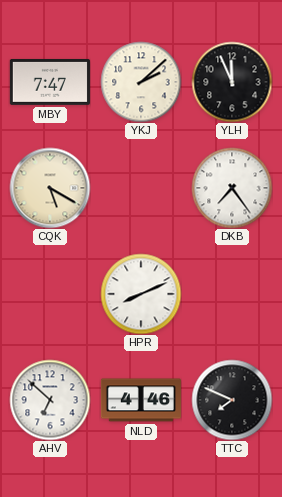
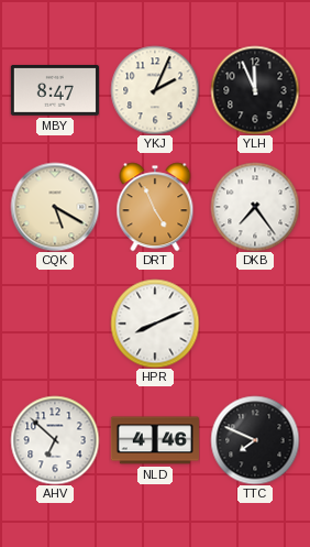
MBY: 7:47 -> 8:47
YKJ: 2:08 -> 2:04
DRT: none -> 4:56
